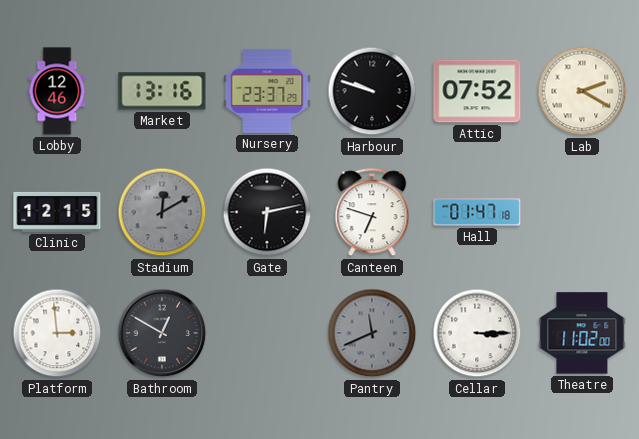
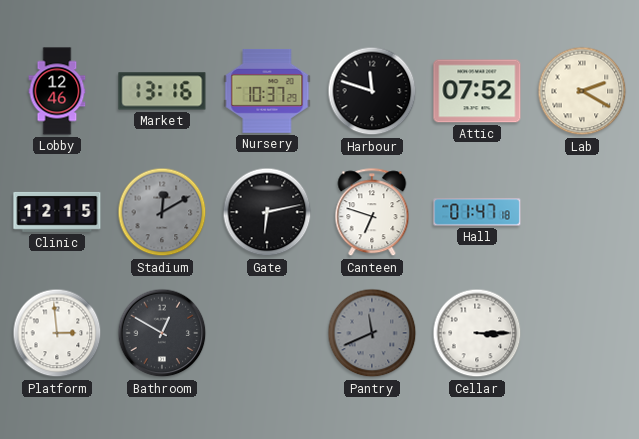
Nursery: 23:37 -> 10:37
Harbour: 9:48 -> 11:48
Theatre: 11:02 -> none
